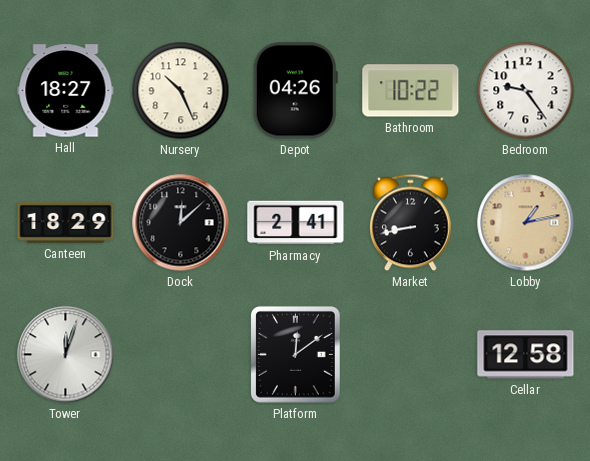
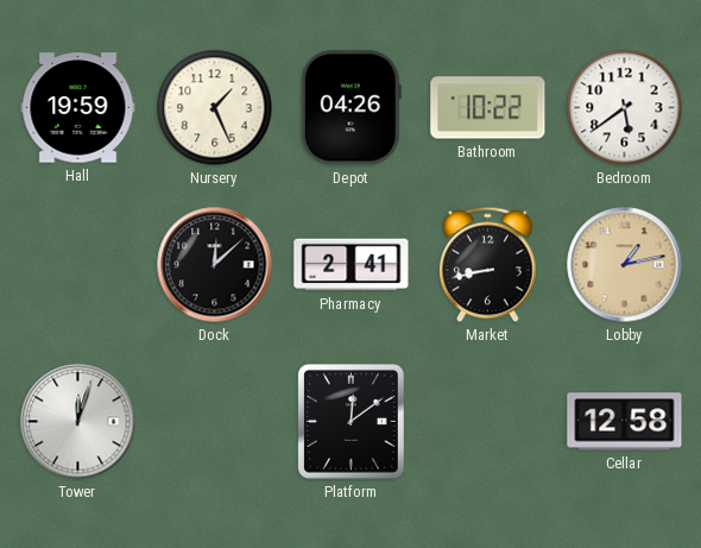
Hall: 18:27 -> 19:59
Nursery: 10:26 -> 1:26
Bedroom: 9:24 -> 5:39
Canteen: 18:29 -> none
